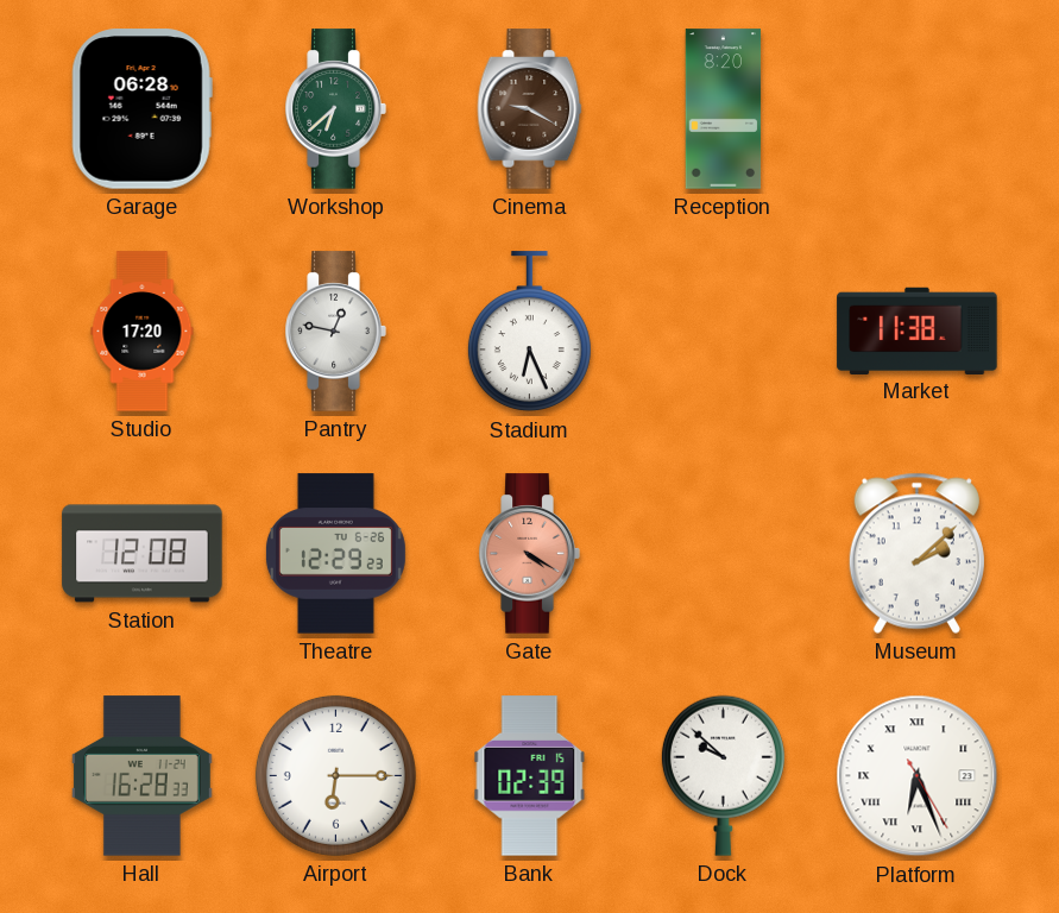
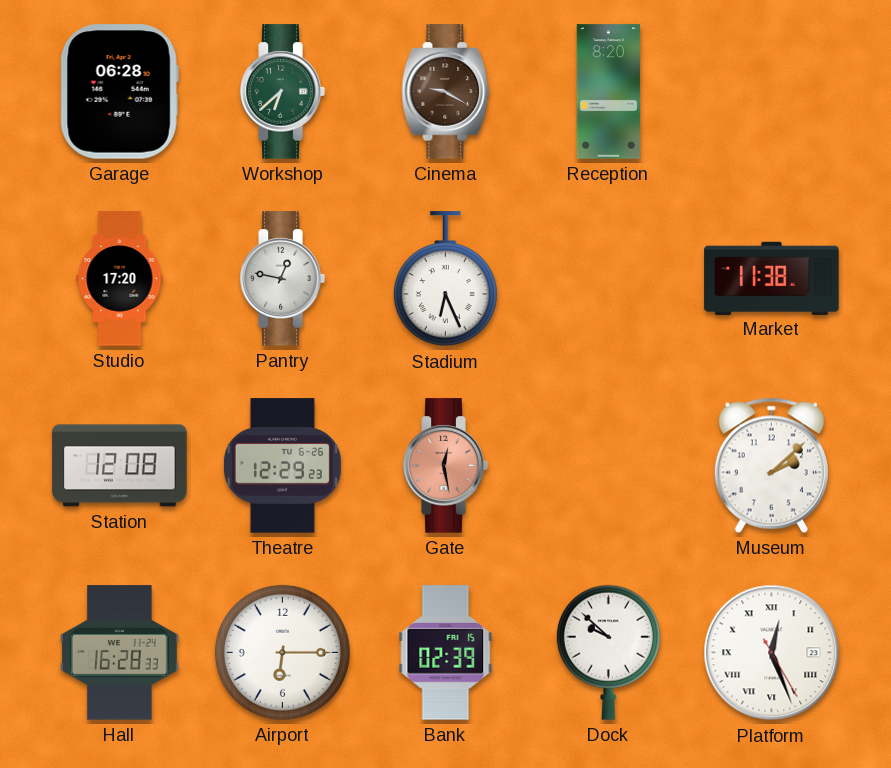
Gate: 4:20 -> 12:28
Platform: 6:26 -> 12:26
